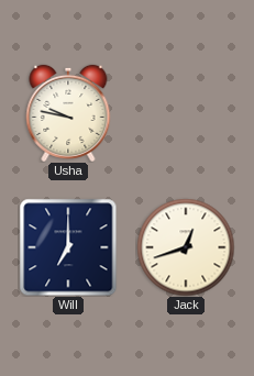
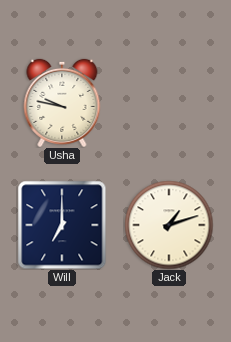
Jack: 12:42 -> 1:12
